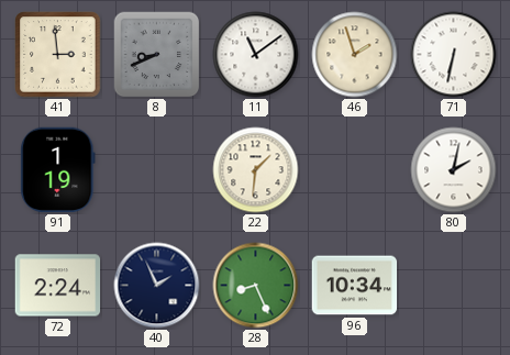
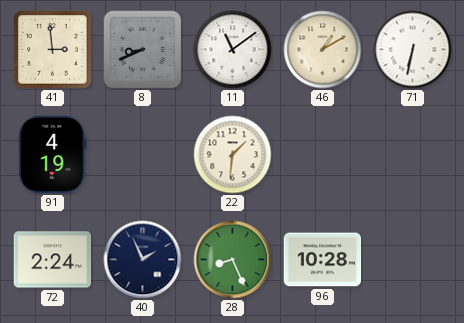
46: 1:57 -> 1:10
91: 1:19 -> 4:19
80: 2:02 -> none
96: 10:34 -> 10:28
